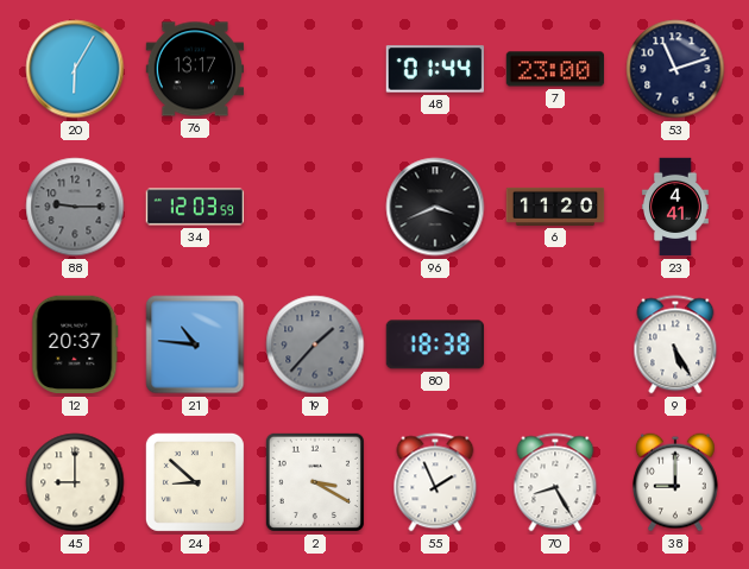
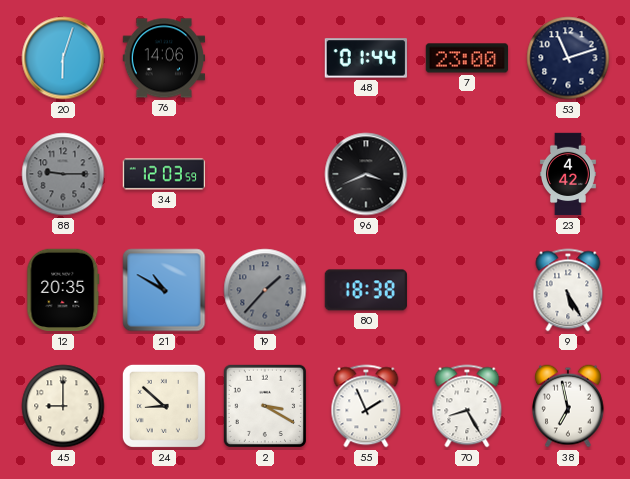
20: 6:05 -> 6:03
76: 13:17 -> 14:06
6: 11:20 -> none
23: 4:41 -> 4:42
12: 20:37 -> 20:35
21: 10:46 -> 10:50
38: 9:00 -> 6:58
